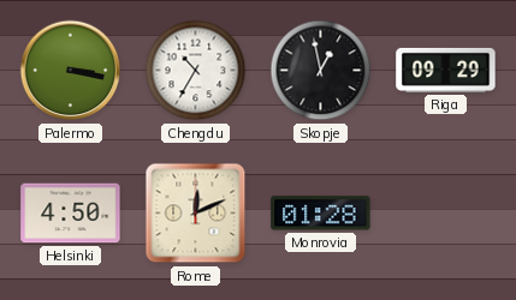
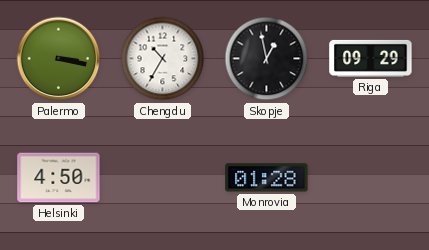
Rome: 12:11 -> none
